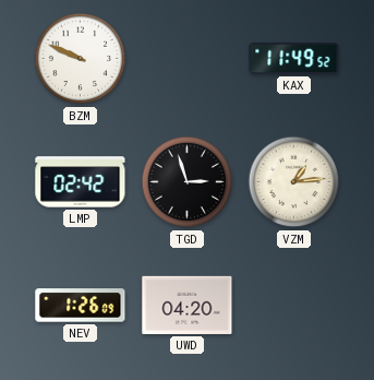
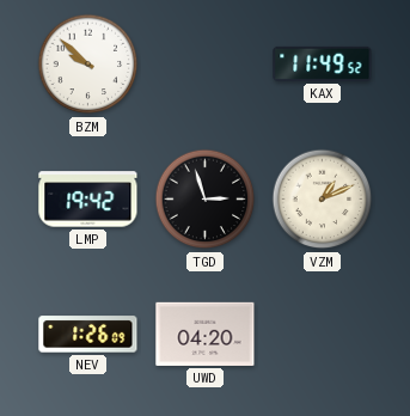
BZM: 9:49 -> 9:52
LMP: 02:42 -> 19:42
VZM: 1:14 -> 1:11
